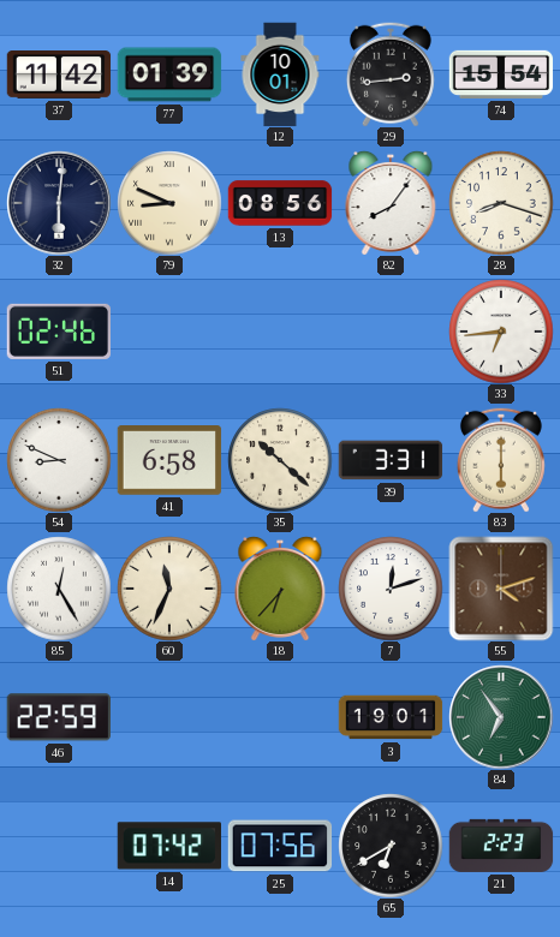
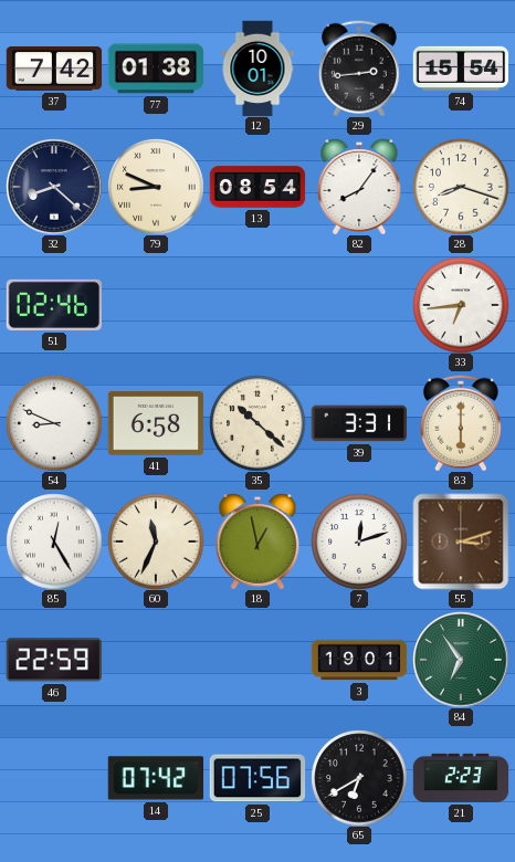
37: 11:42 -> 7:42
77: 01:39 -> 01:38
32: 6:01 -> 8:22
13: 08:56 -> 08:54
18: 6:37 -> 12:58
55: 4:12 -> 3:12
